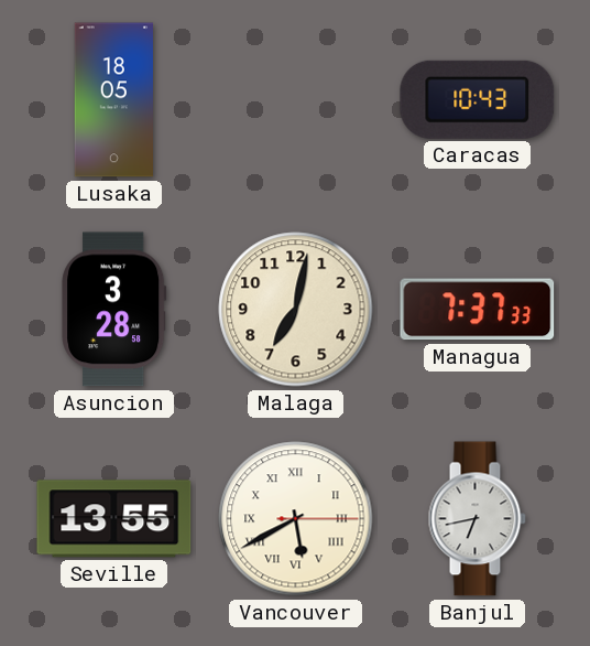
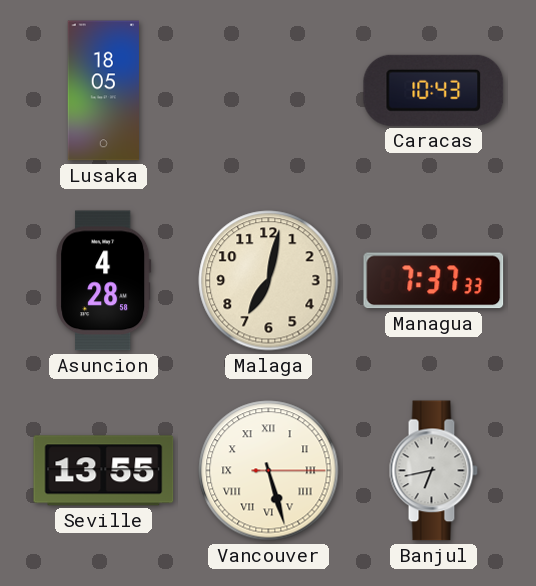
Asuncion: 3:28 -> 4:28
Vancouver: 5:40 -> 5:27
